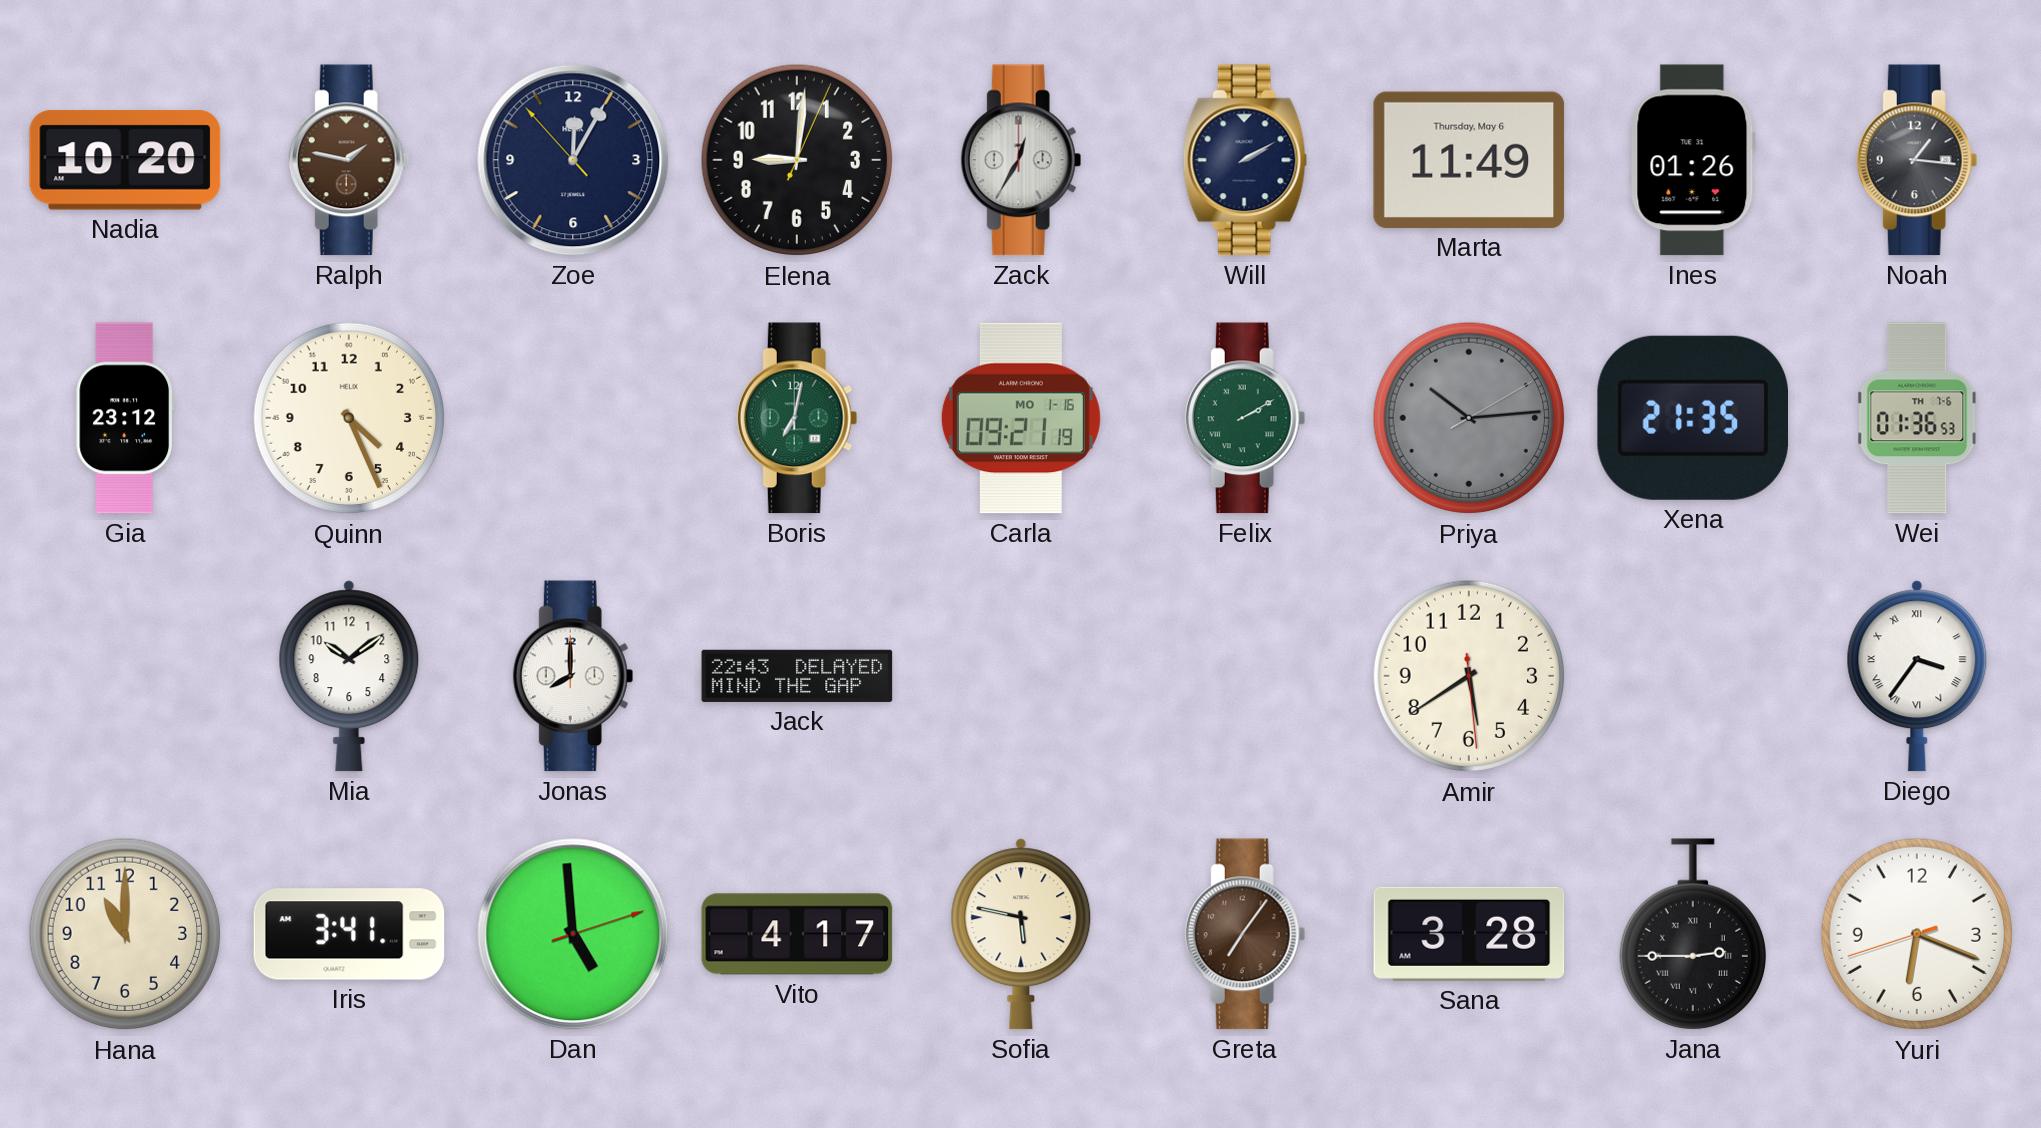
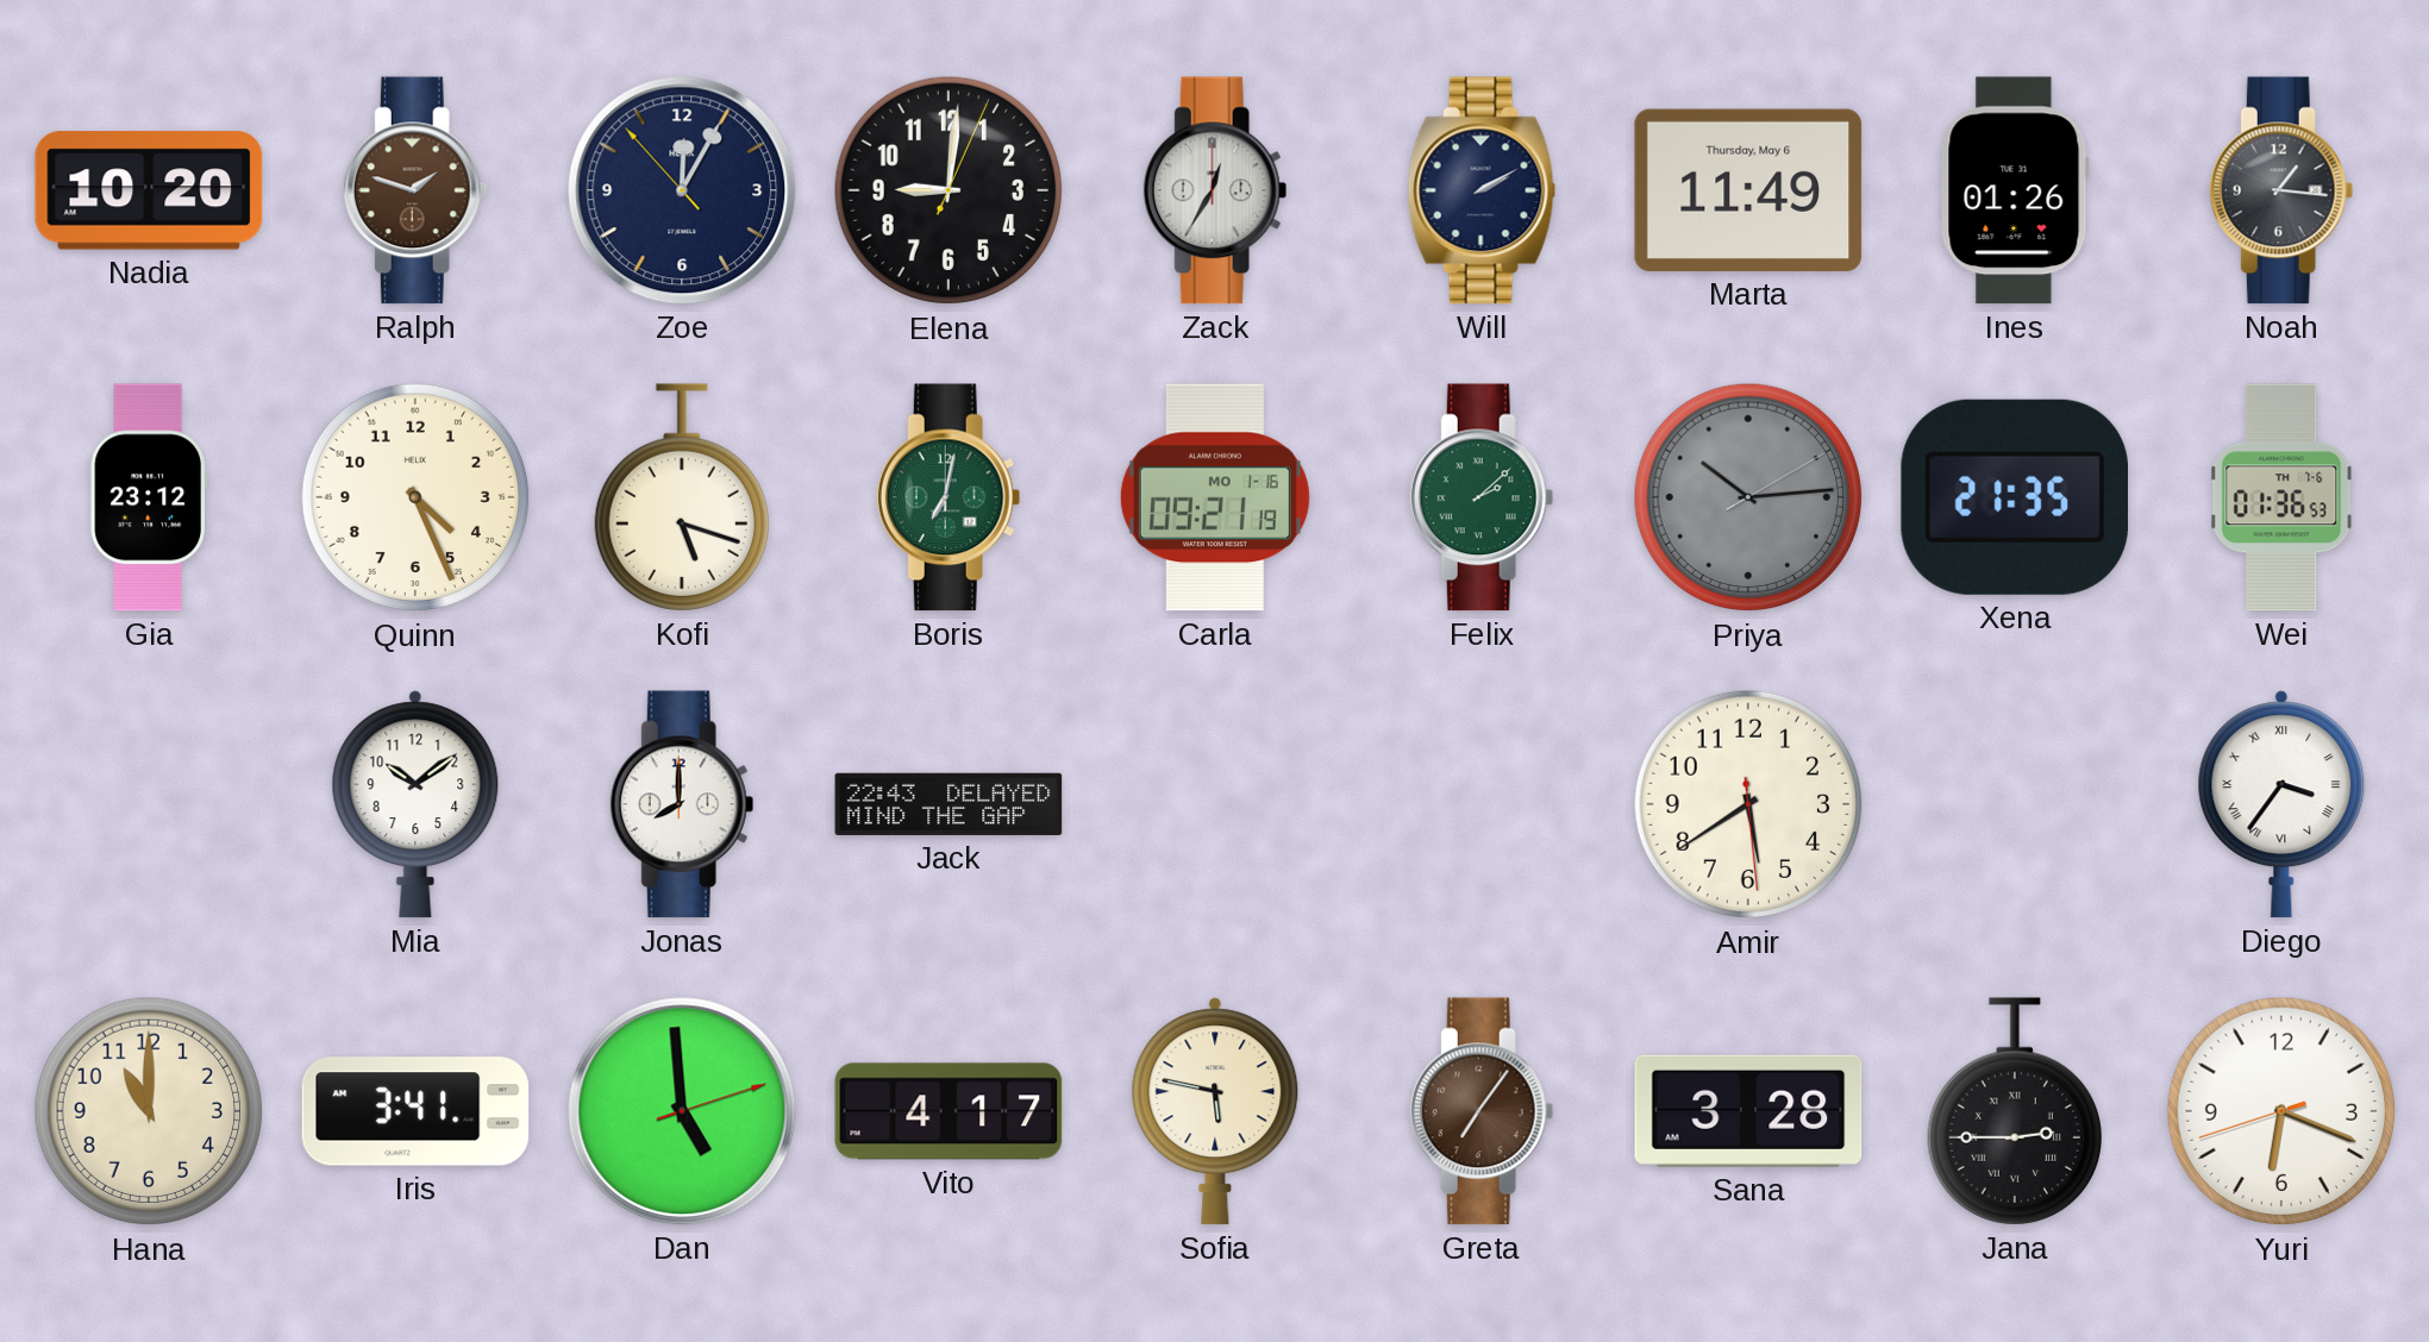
Ralph: 1:47 -> 1:48
Kofi: none -> 5:18
Felix: 2:10 -> 2:08
